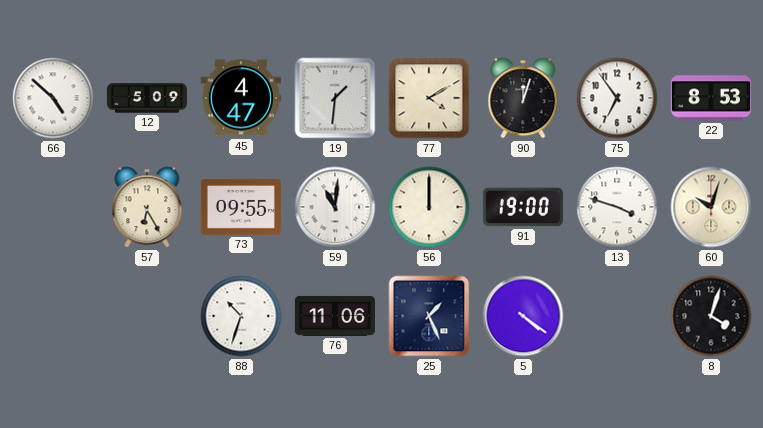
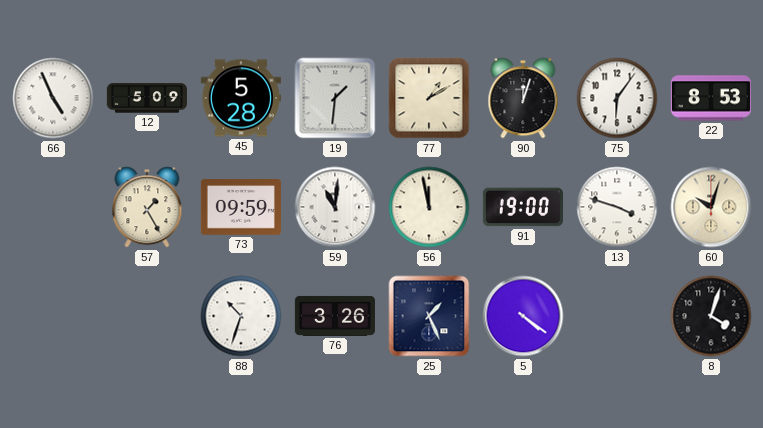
66: 4:52 -> 4:56
45: 4:47 -> 5:28
77: 4:10 -> 1:10
75: 6:54 -> 6:06
57: 6:25 -> 1:25
73: 09:55 -> 09:59
56: 12:00 -> 11:58
76: 11:06 -> 3:26
